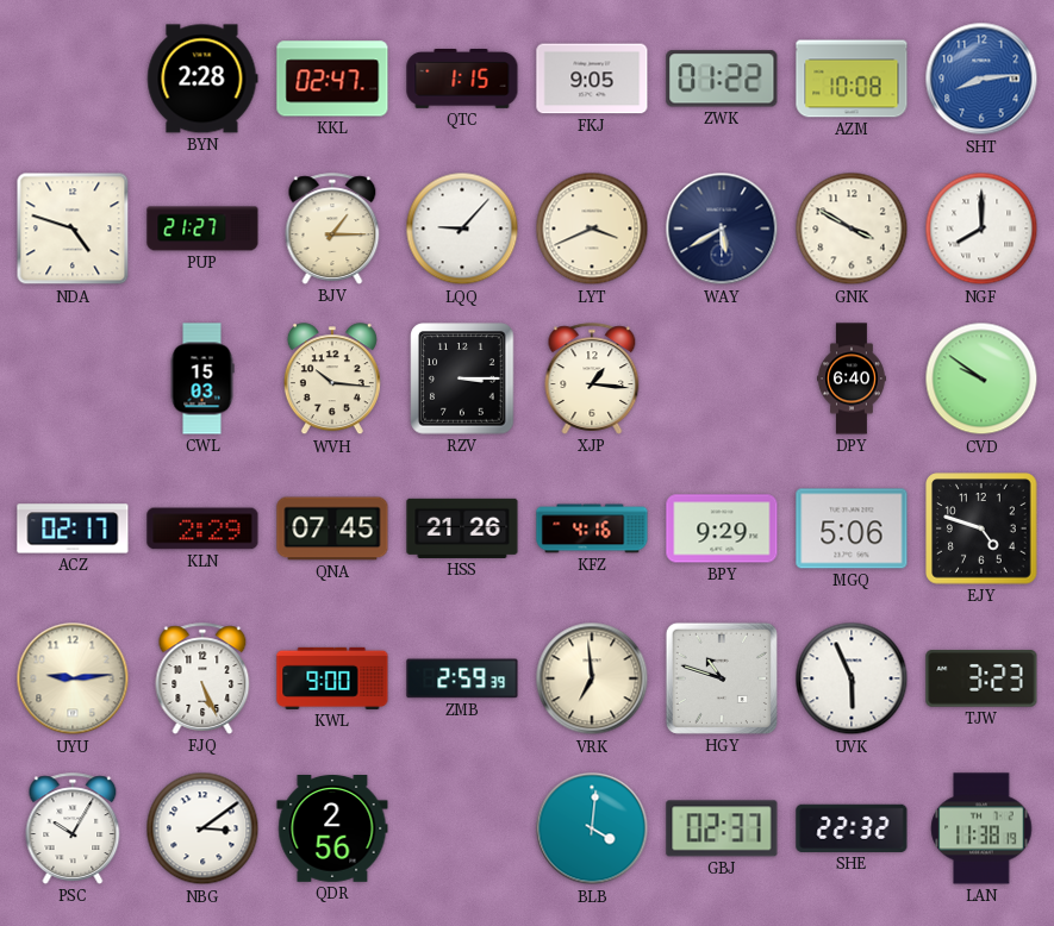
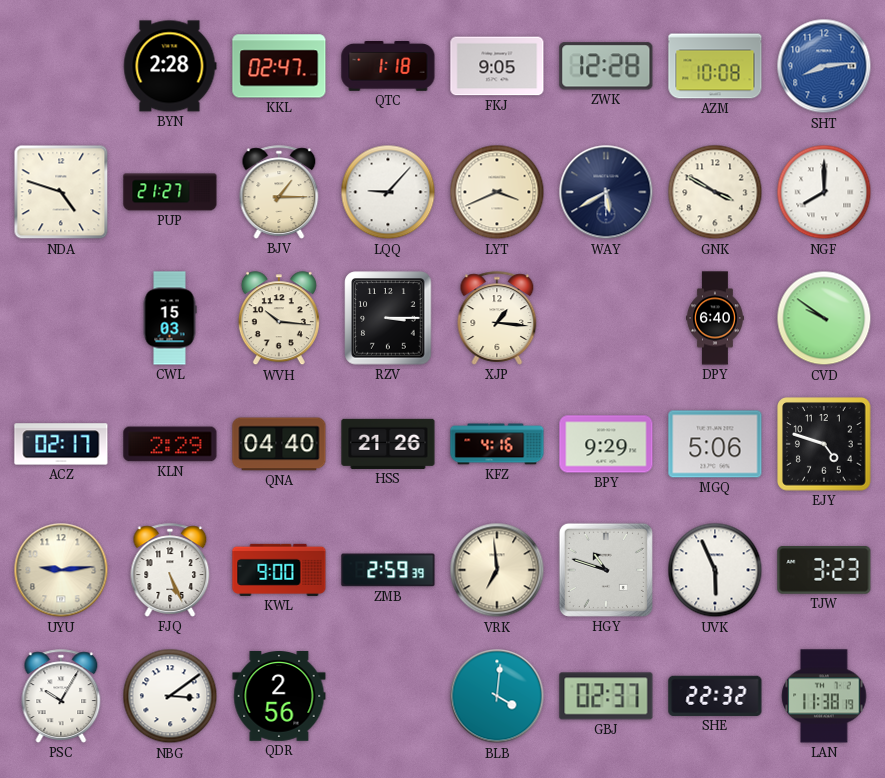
QTC: 1:15 -> 1:18
ZWK: 01:22 -> 12:28
QNA: 07:45 -> 04:40
